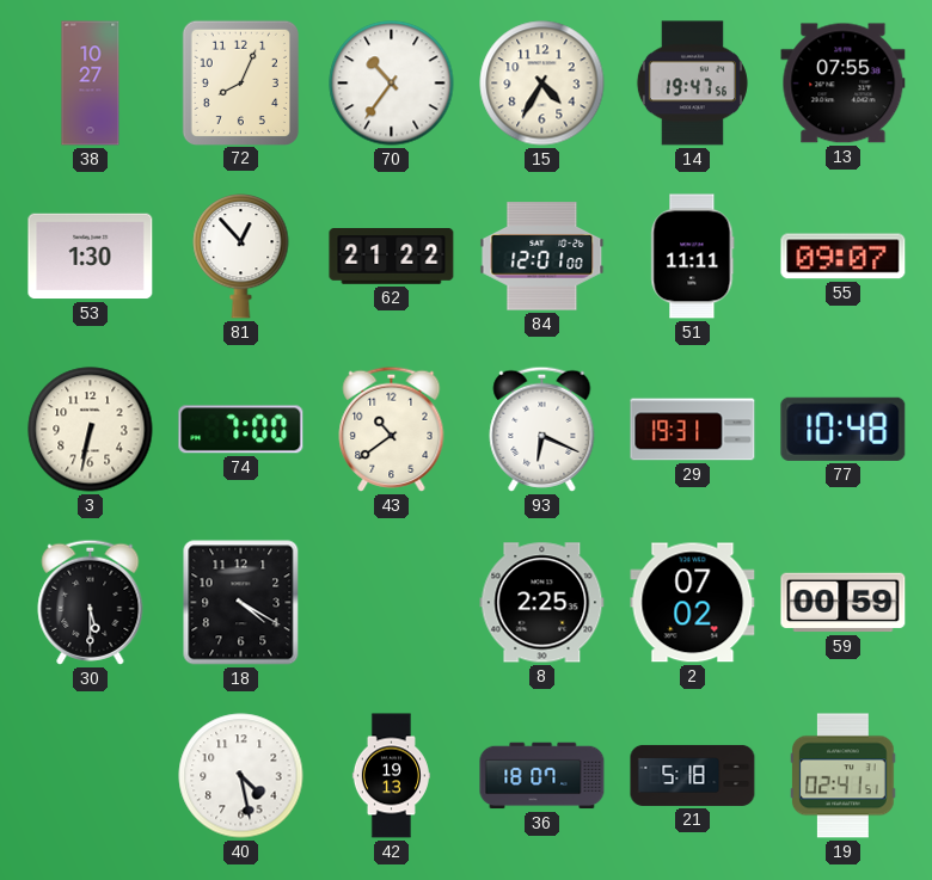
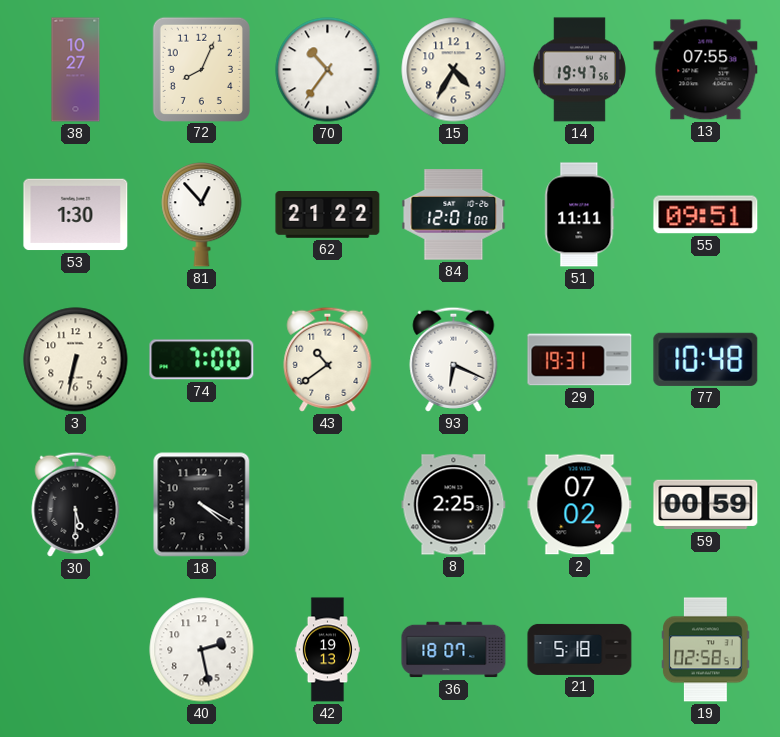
55: 09:07 -> 09:51
40: 4:28 -> 2:28
19: 02:41 -> 02:58
